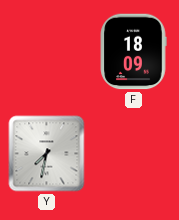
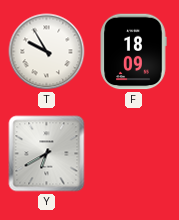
T: none -> 9:55
Y: 7:32 -> 6:40
